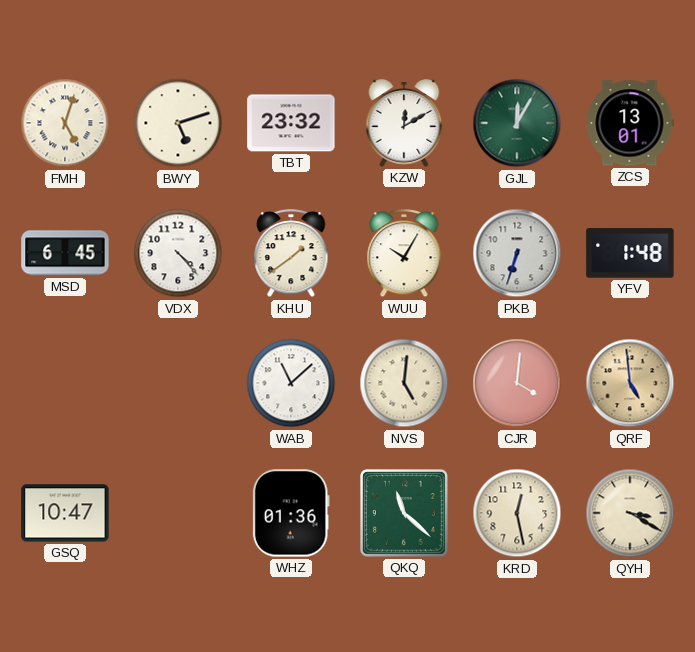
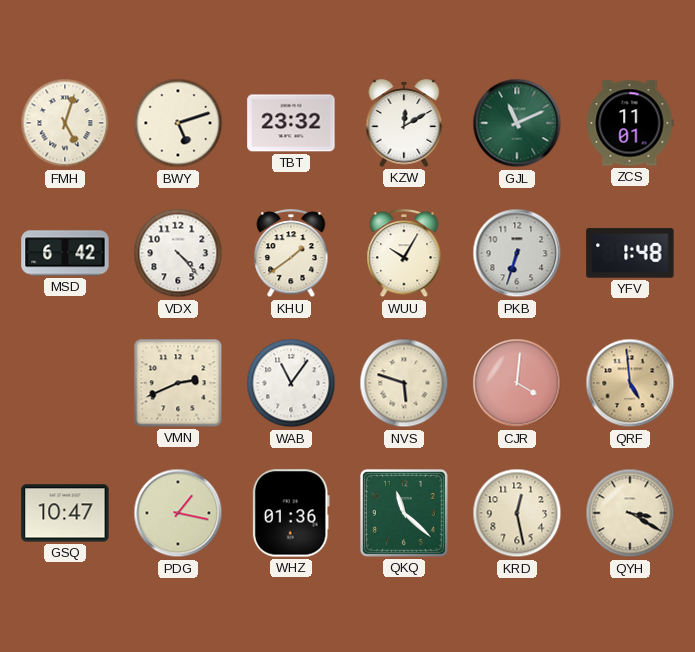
GJL: 12:05 -> 11:11
ZCS: 13:01 -> 11:01
MSD: 6:45 -> 6:42
VMN: none -> 2:41
WAB: 11:08 -> 11:06
NVS: 5:01 -> 5:48
PDG: none -> 1:17
